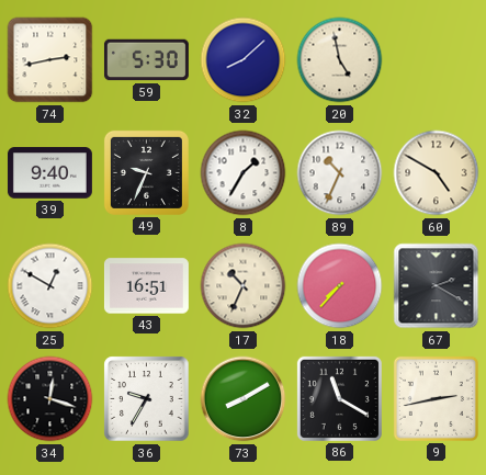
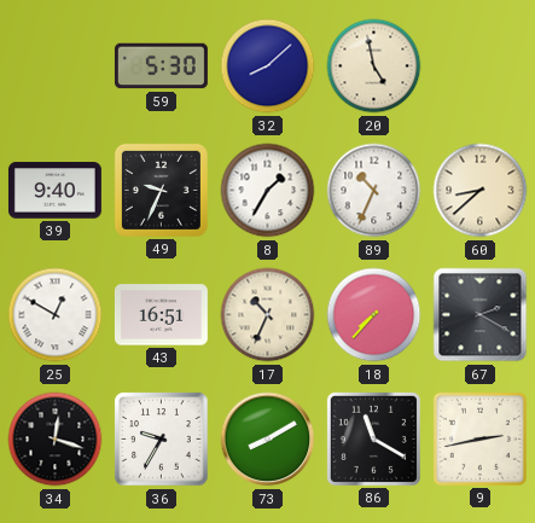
74: 2:43 -> none
60: 4:50 -> 8:38
